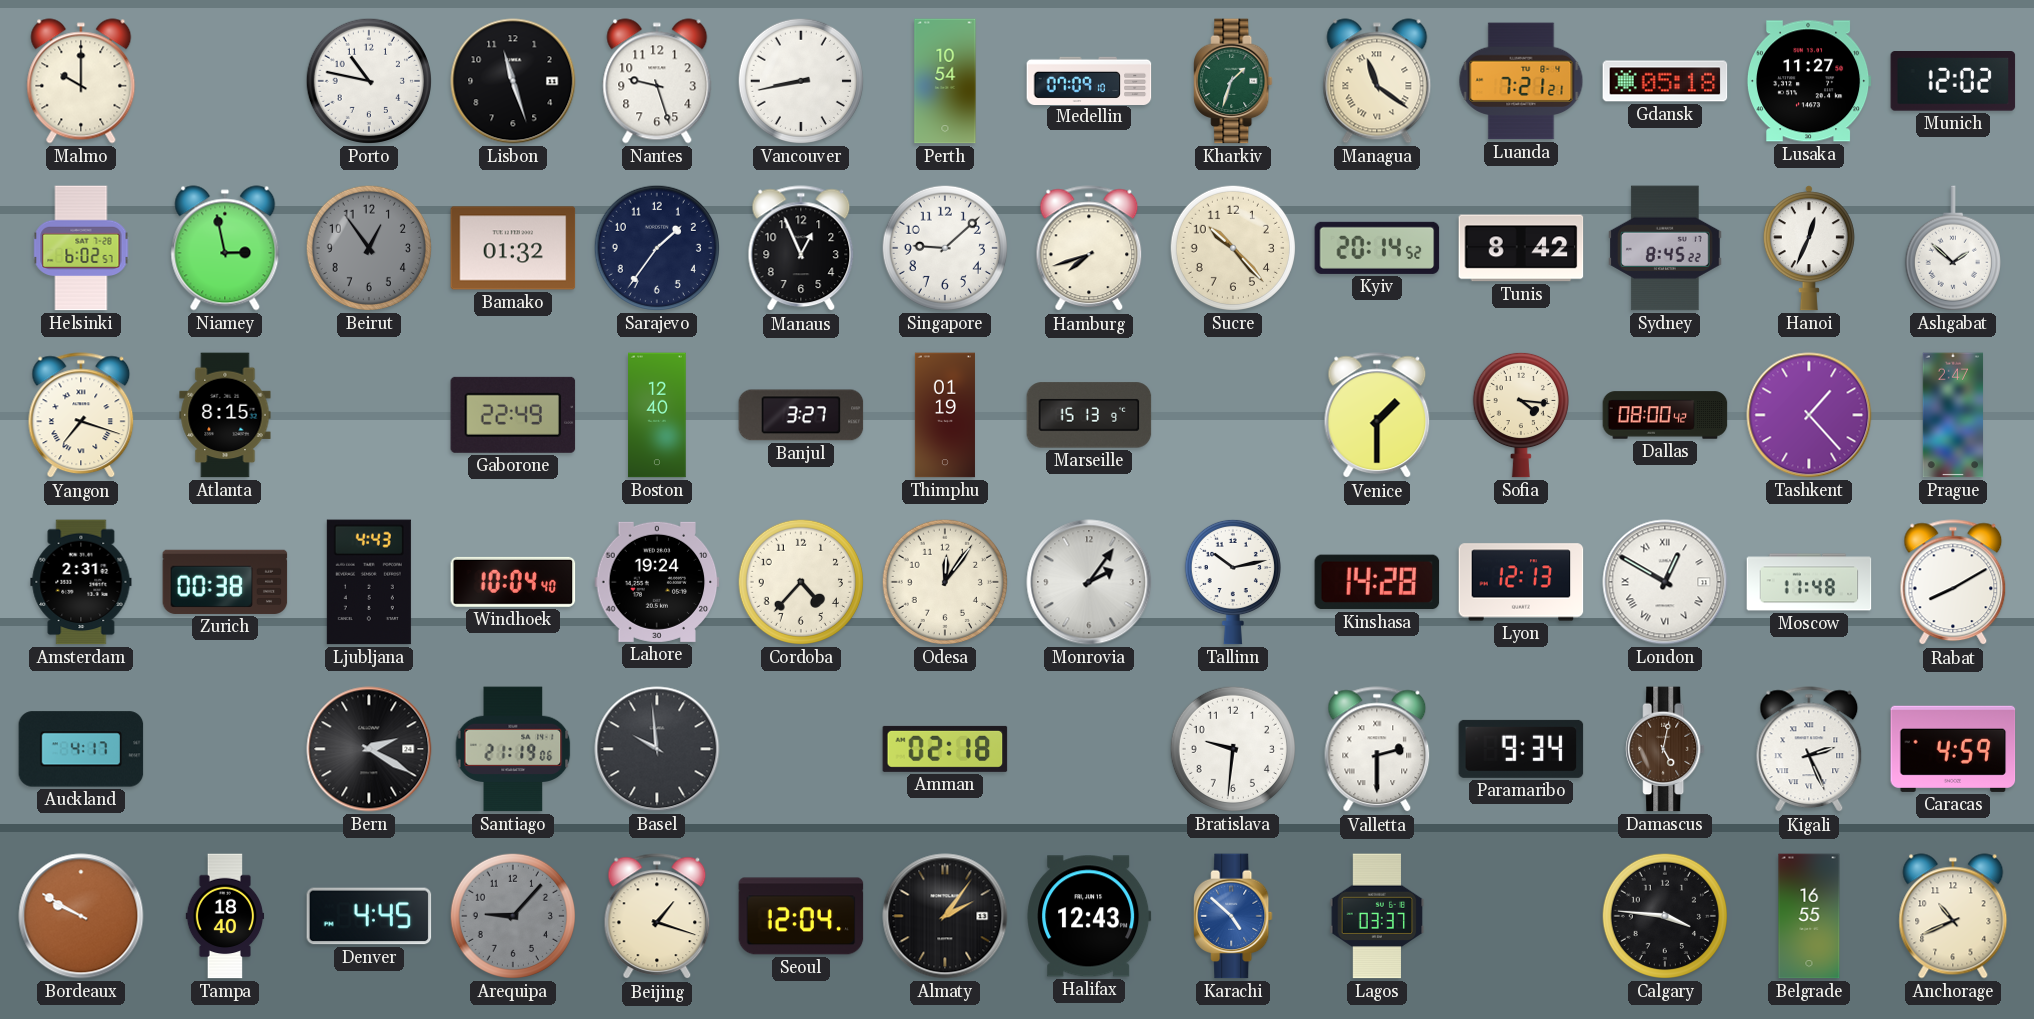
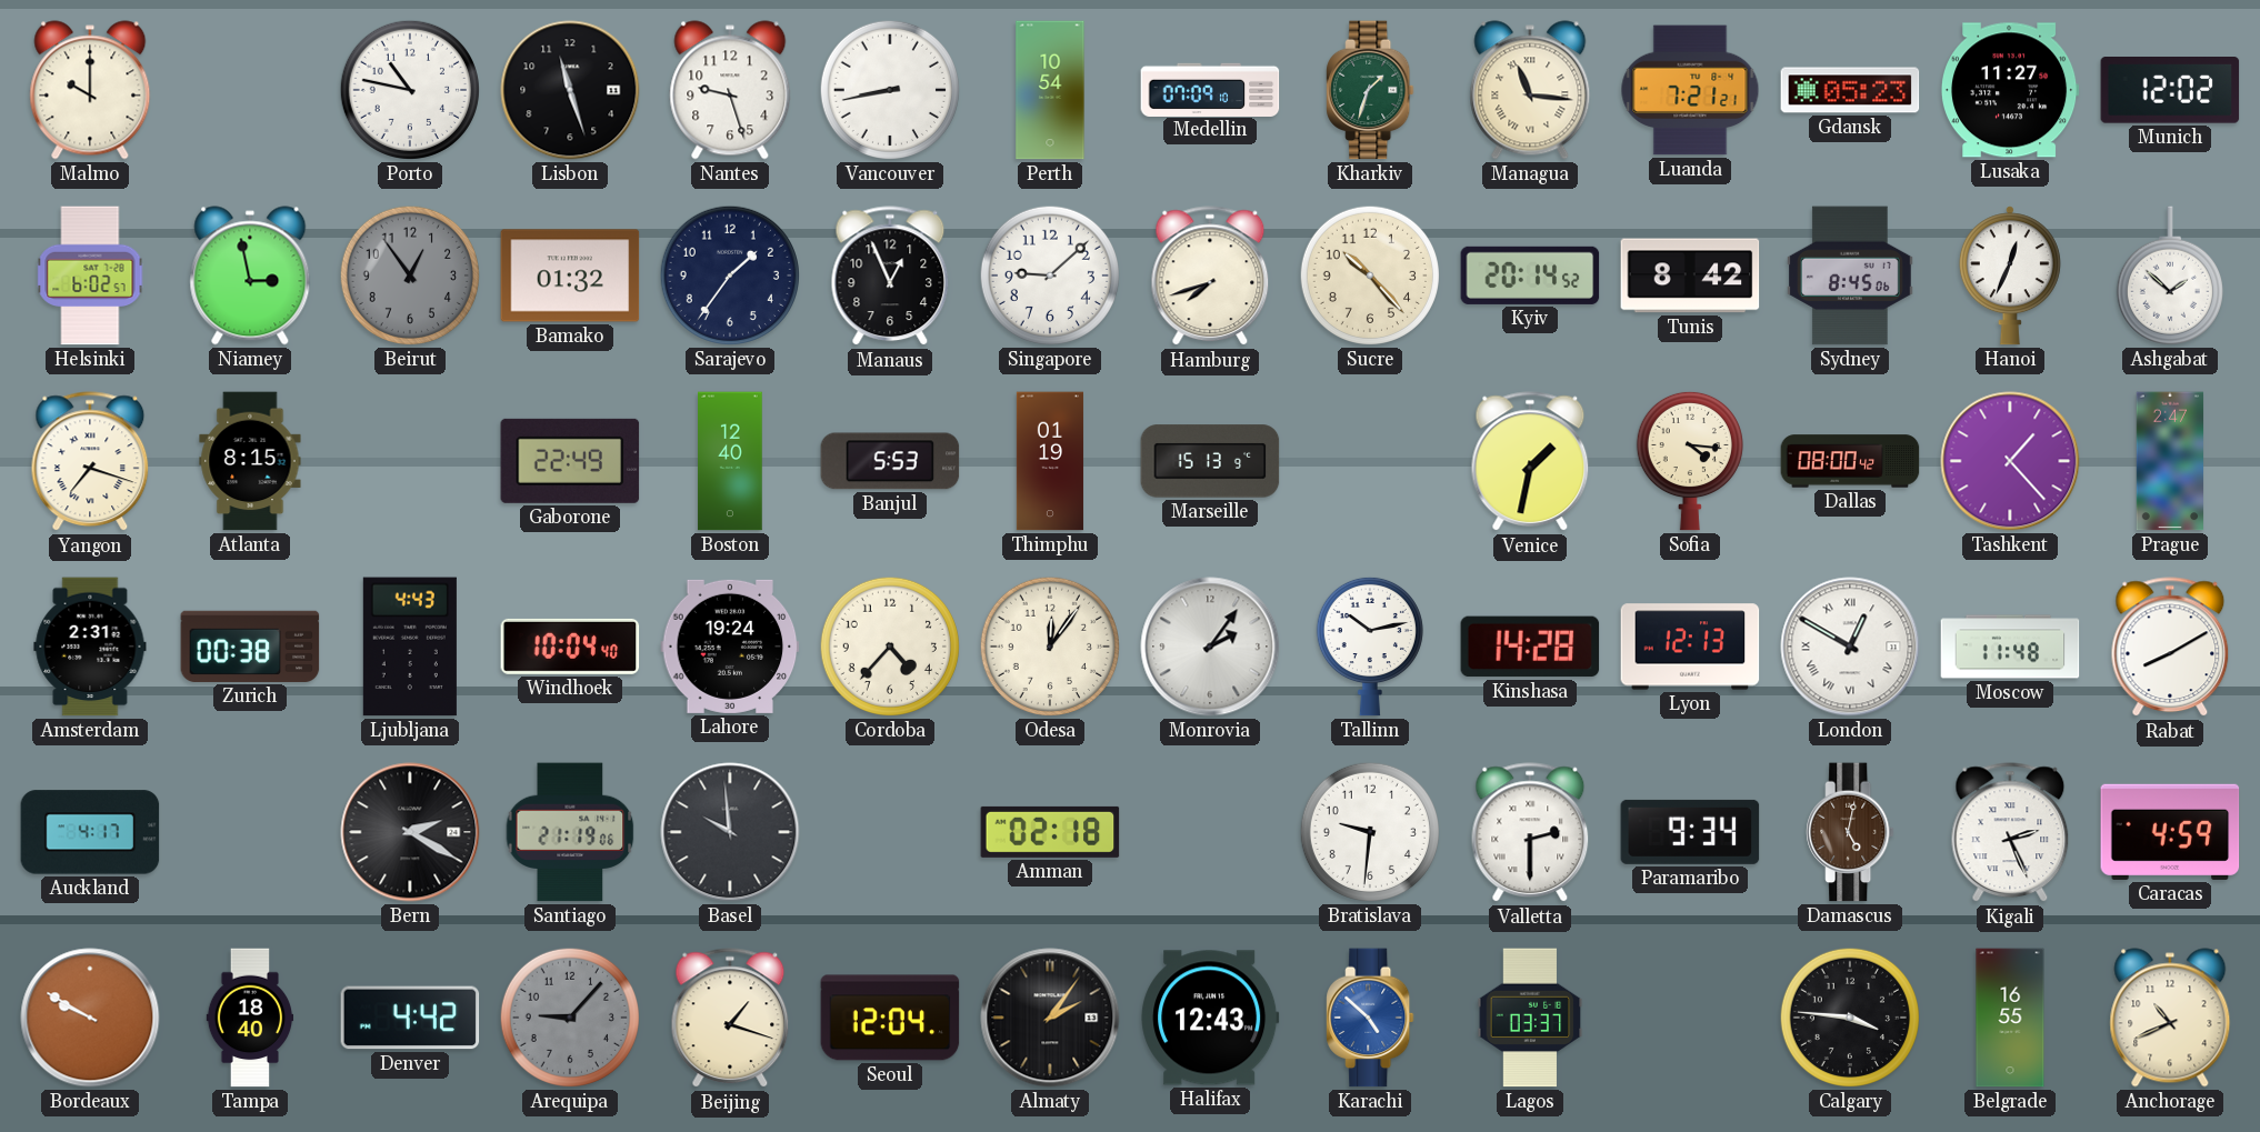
Managua: 11:21 -> 11:16
Gdansk: 05:18 -> 05:23
Sydney: 8:45:22 -> 8:45:06
Banjul: 3:27 -> 5:53
Venice: 1:30 -> 1:32
Denver: 4:45 -> 4:42
